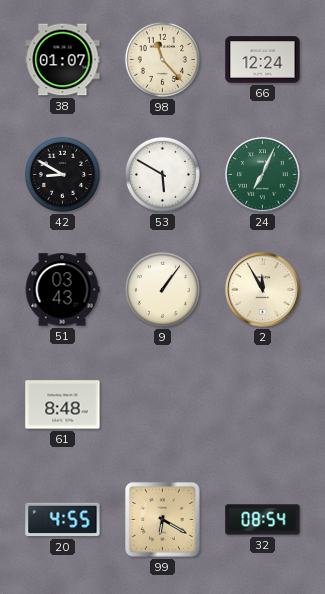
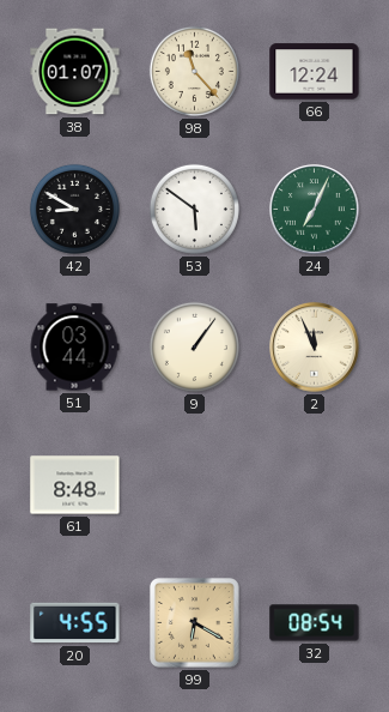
53: 5:50 -> 5:51
51: 03:43 -> 03:44
2: 11:55 -> 11:56
